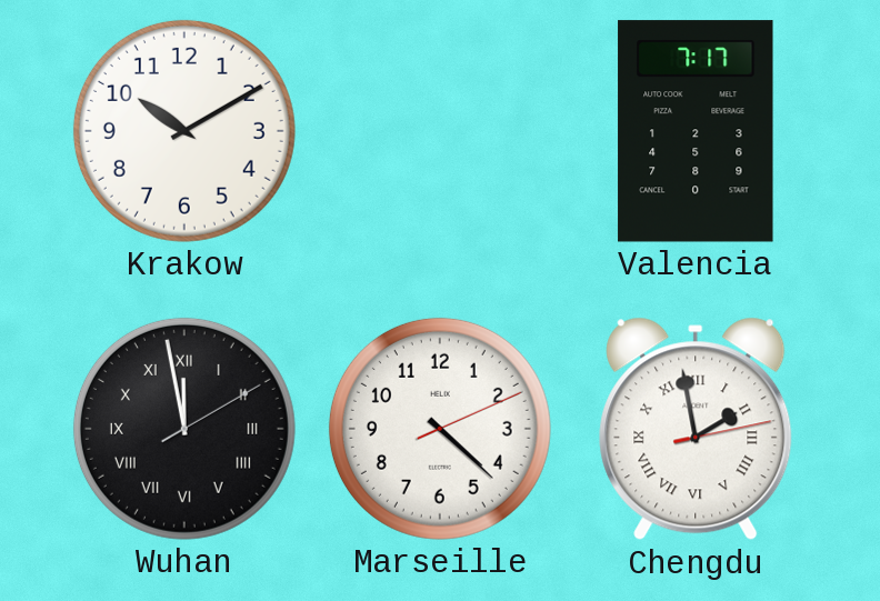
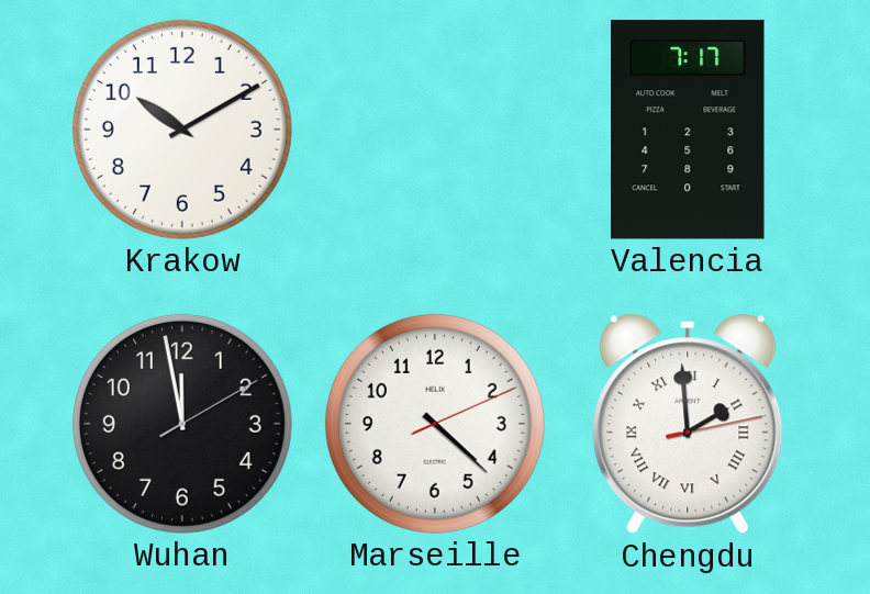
Wuhan numerals: Roman -> Arabic
Chengdu: 1:58 -> 1:59
